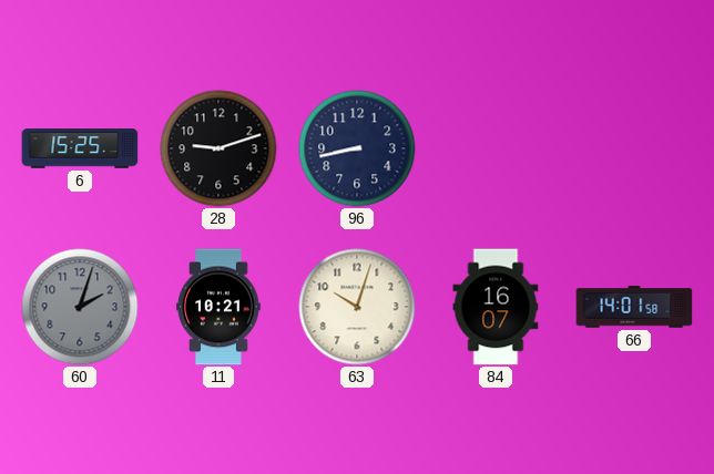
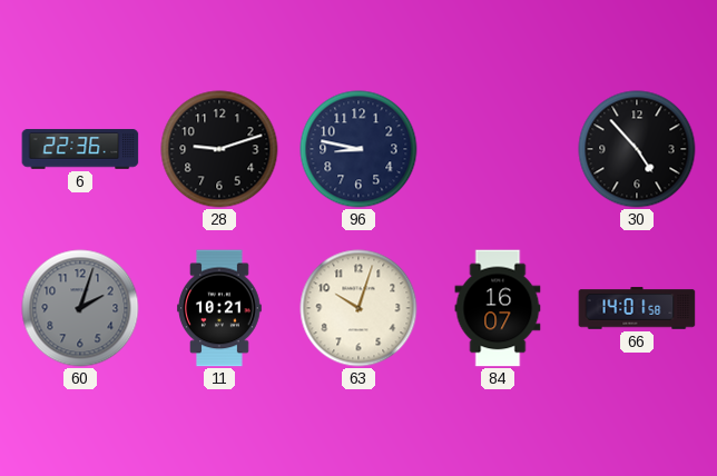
6: 15:25 -> 22:36
96: 8:43 -> 8:47
30: none -> 4:53
